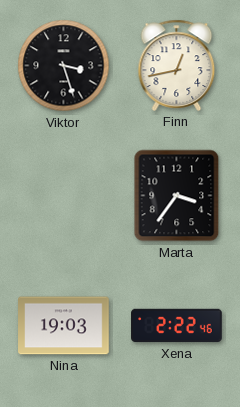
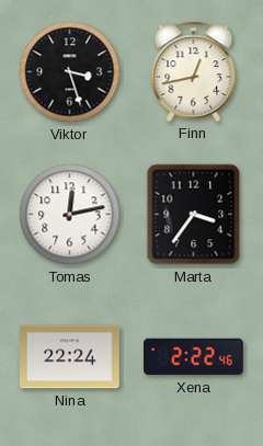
Tomas: none -> 12:13
Nina: 19:03 -> 22:24
